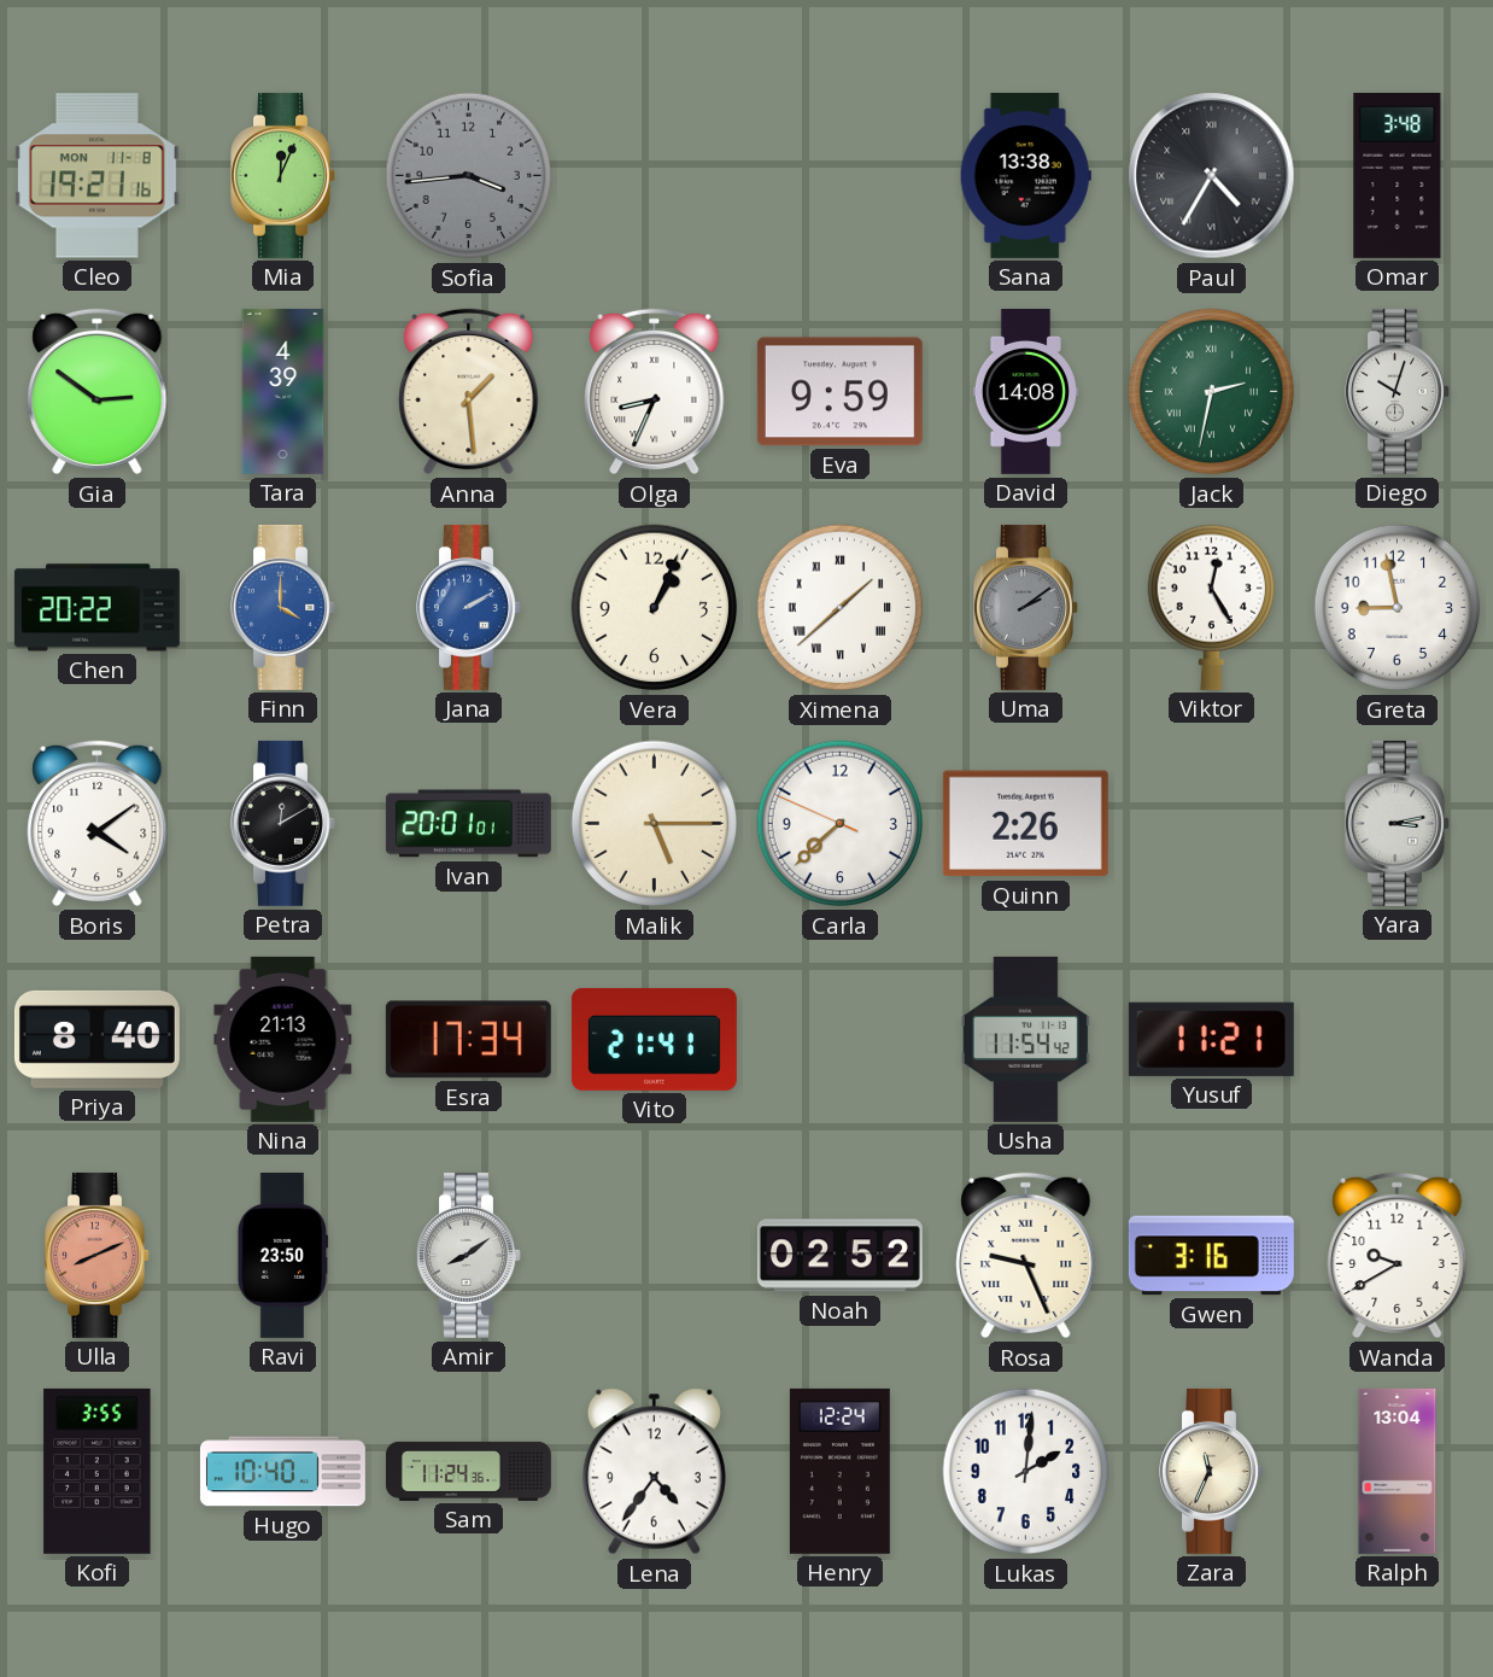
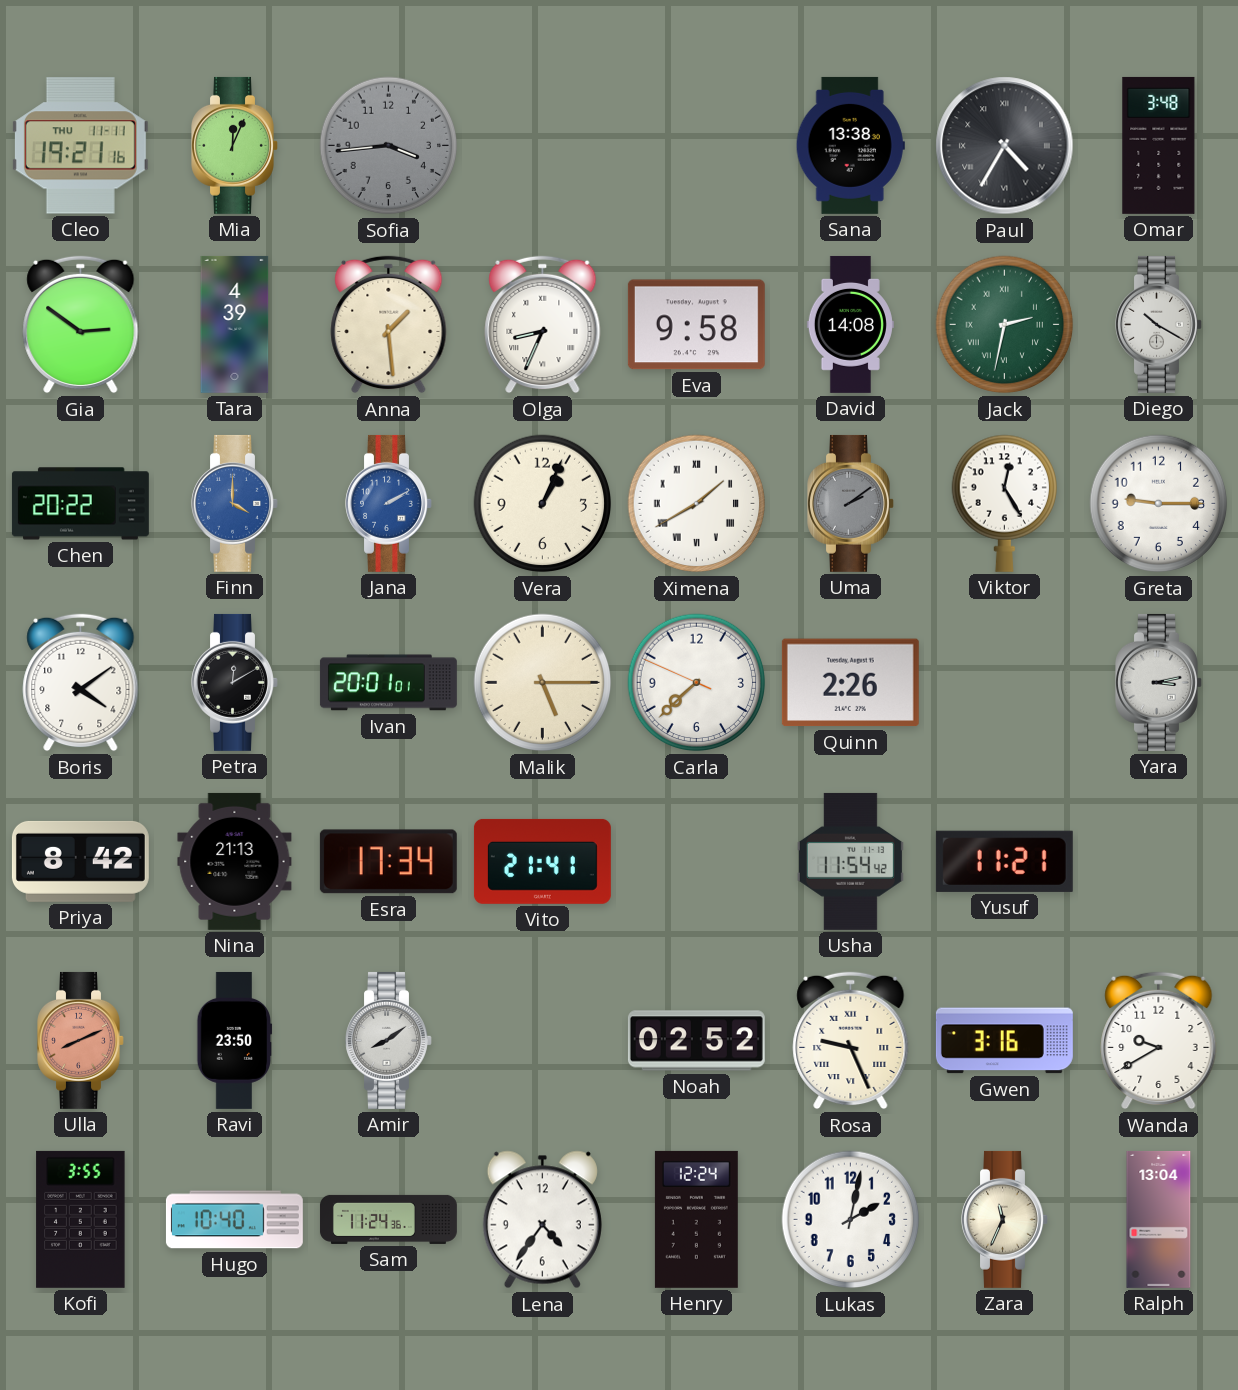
Cleo date: MON 11-8 -> THU 11-11
Eva: 9:59 -> 9:58
Diego: 10:03 -> 10:20
Ximena: 1:38 -> 1:40
Greta: 8:58 -> 9:15
Priya: 8:40 -> 8:42
Lukas: 2:01 -> 2:02
